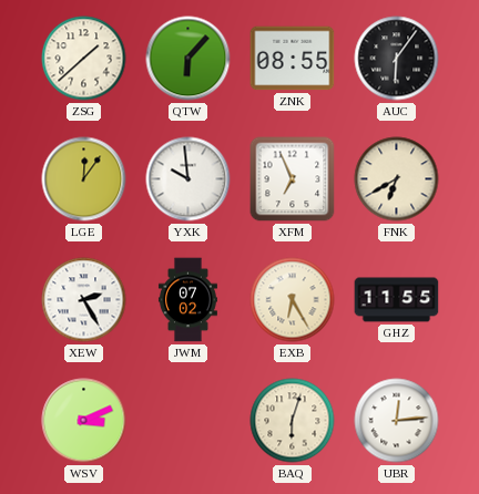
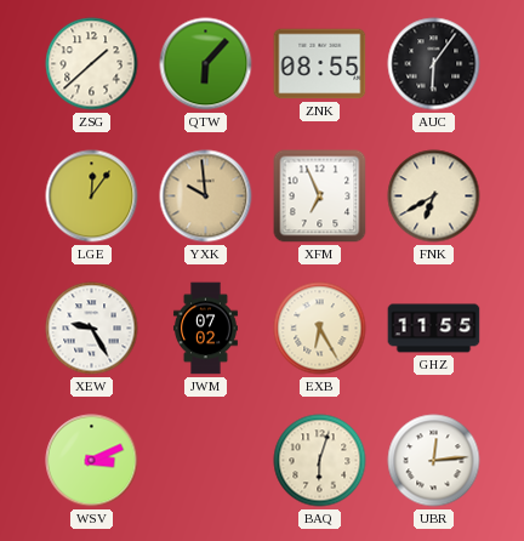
YXK dial: white -> champagne
XEW: 2:25 -> 9:25
